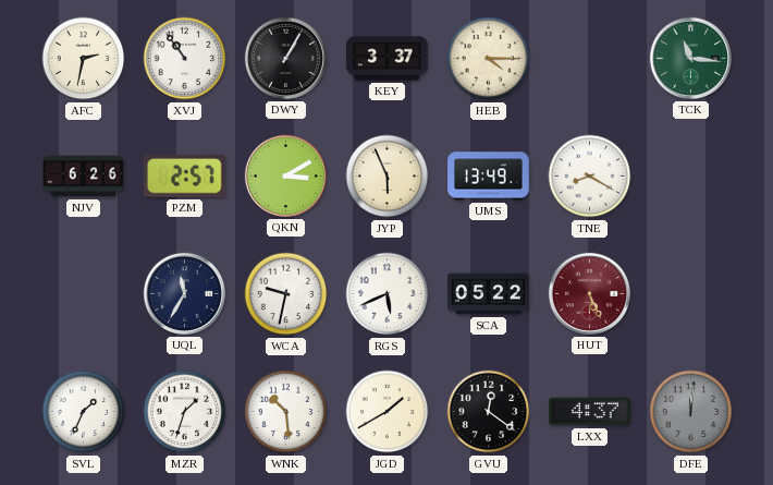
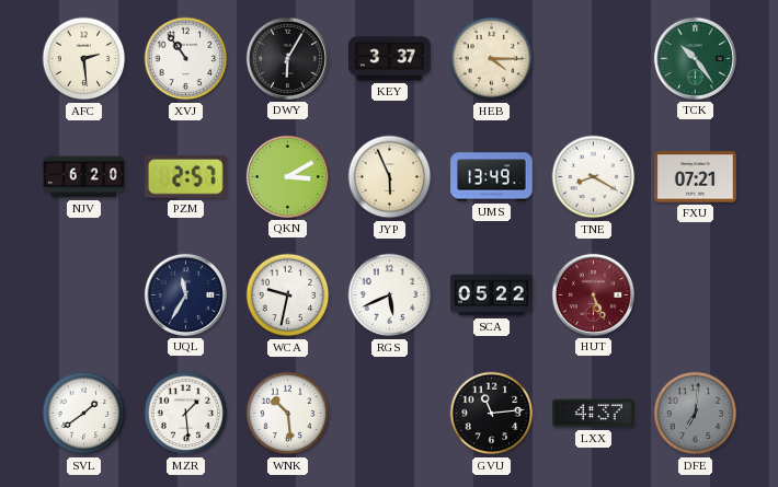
AFC: 2:32 -> 2:29
DWY: 1:05 -> 6:05
TCK: 11:16 -> 10:24
NJV: 6:26 -> 6:20
FXU: none -> 07:21
SVL: 1:34 -> 1:39
MZR: 1:33 -> 1:29
JGD: 1:40 -> none
GVU: 12:21 -> 11:14
DFE: 12:01 -> 7:01
